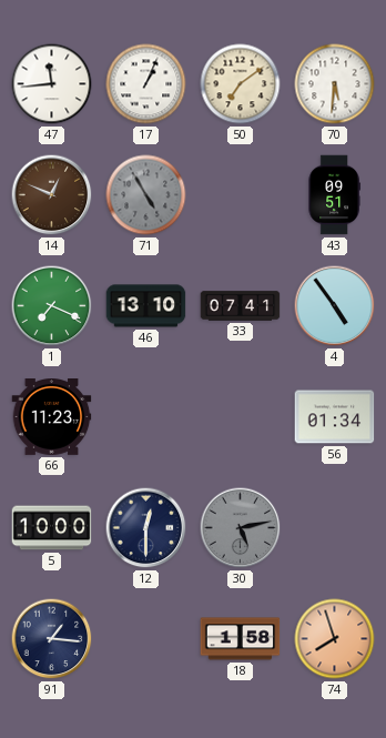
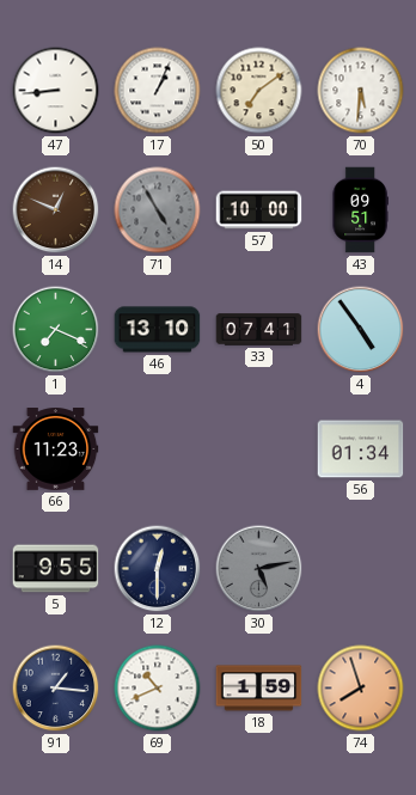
47: 11:44 -> 8:44
57: none -> 10:00
5: 10:00 -> 9:55
69: none -> 10:41
18: 1:58 -> 1:59
